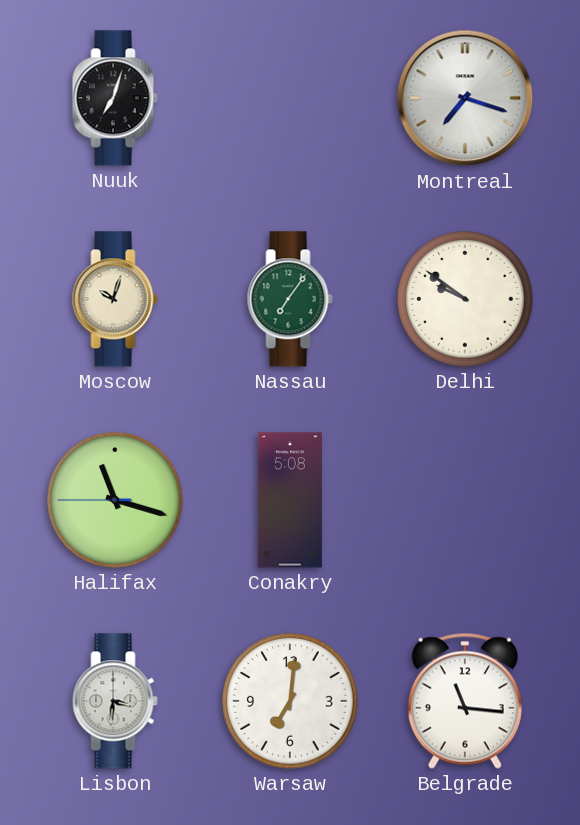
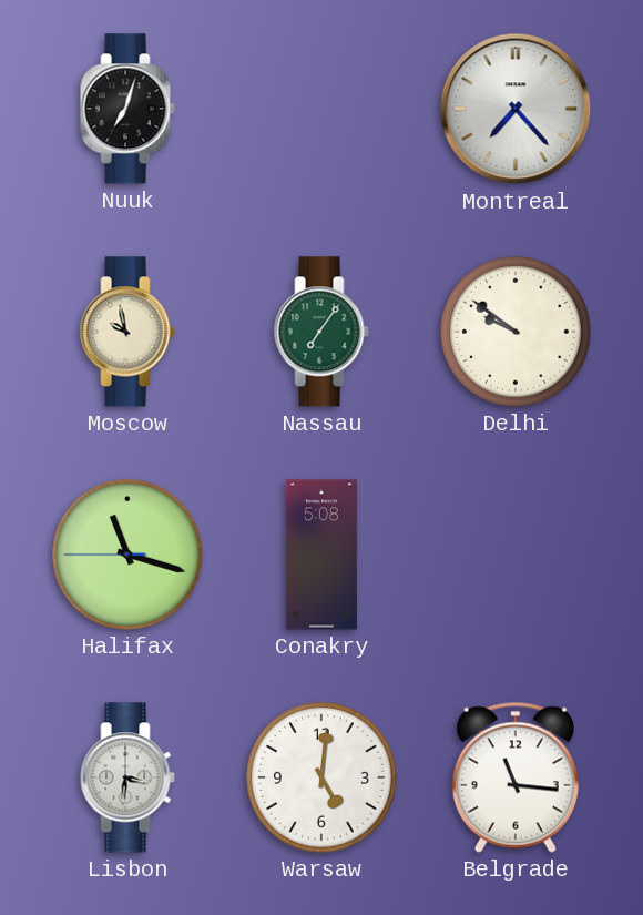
Montreal: 7:18 -> 7:23
Moscow: 10:03 -> 9:58
Warsaw: 7:01 -> 5:01
